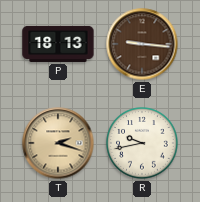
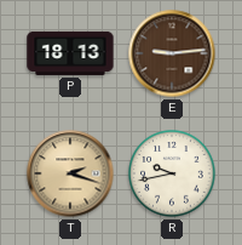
E: 9:16 -> 9:14
